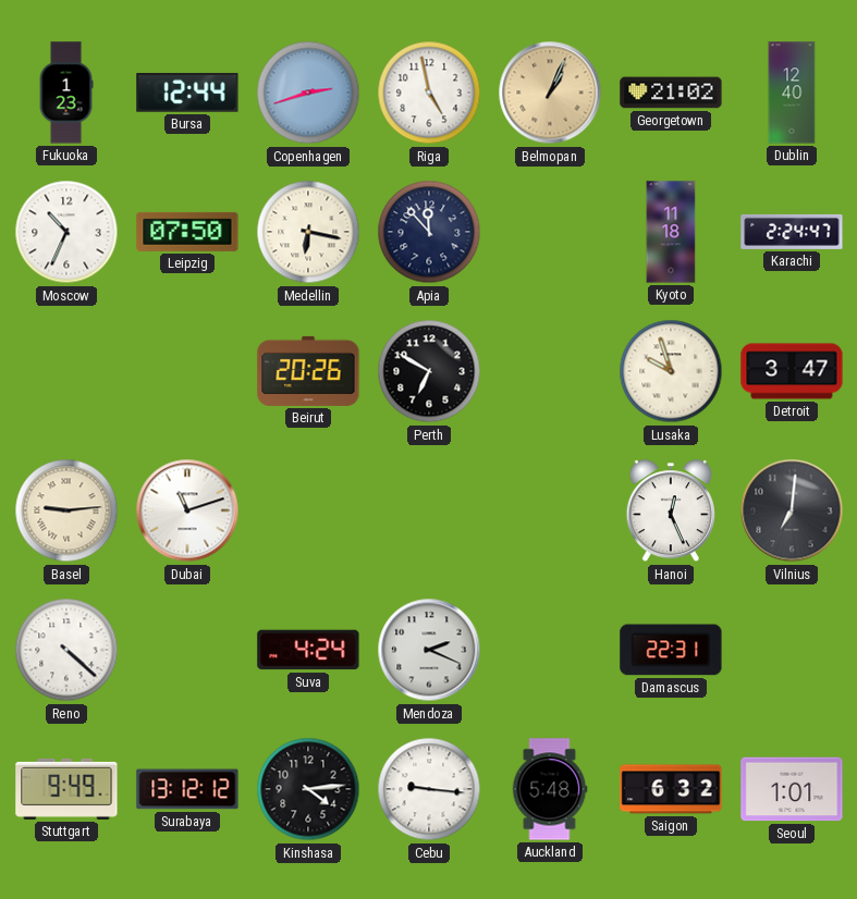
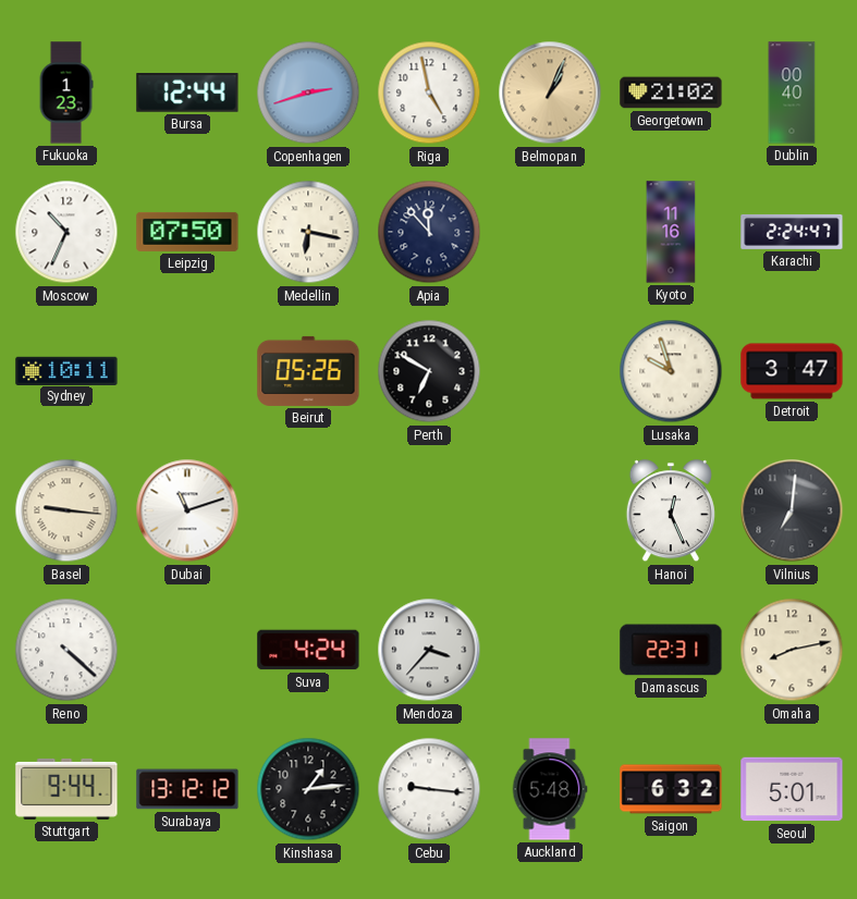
Dublin: 12:40 -> 00:40
Kyoto: 11:18 -> 11:16
Sydney: none -> 10:11
Beirut: 20:26 -> 05:26
Basel: 9:14 -> 9:16
Mendoza: 2:19 -> 3:37
Omaha: none -> 8:13
Stuttgart: 9:49 -> 9:44
Kinshasa: 4:14 -> 1:14
Seoul: 1:01 -> 5:01
